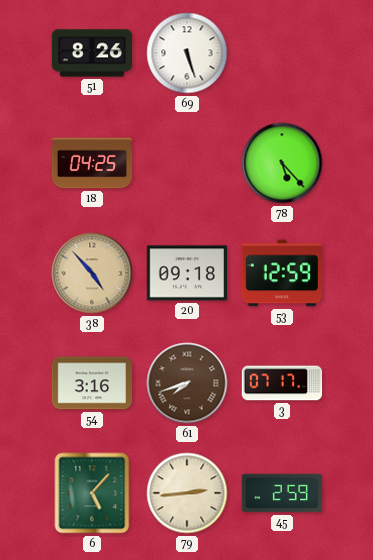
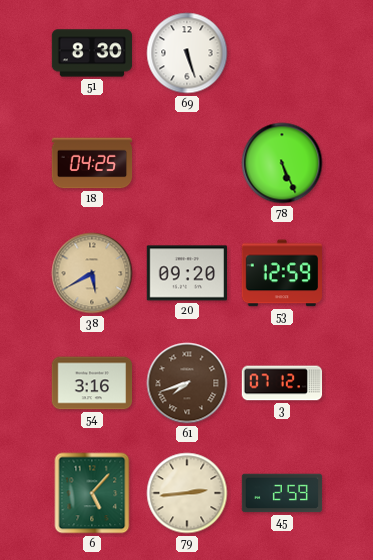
51: 8:26 -> 8:30
78: 5:23 -> 5:26
38: 4:53 -> 5:40
20: 09:18 -> 09:20
3: 07:17 -> 07:12
